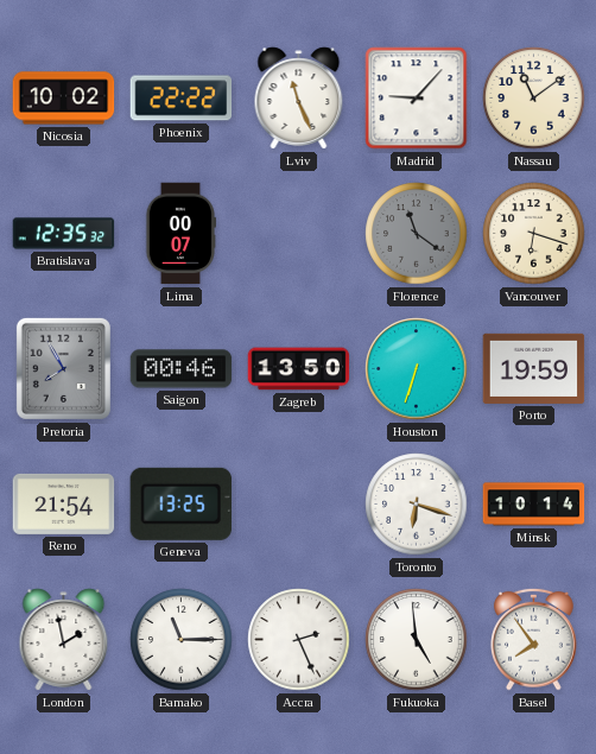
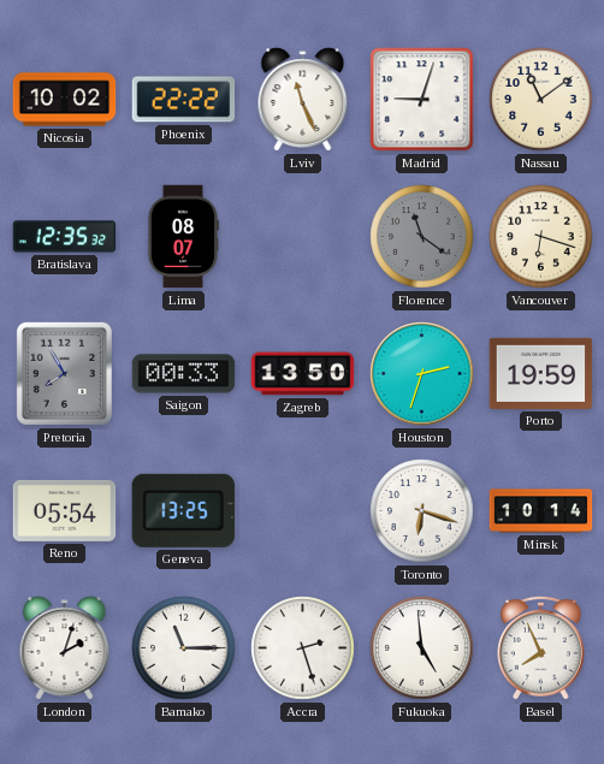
Madrid: 9:07 -> 9:03
Lima: 00:07 -> 08:07
Saigon: 00:46 -> 00:33
Houston: 6:33 -> 2:33
Reno: 21:54 -> 05:54
London: 1:58 -> 2:03
Accra: 2:26 -> 2:27
Basel: 7:54 -> 7:56
